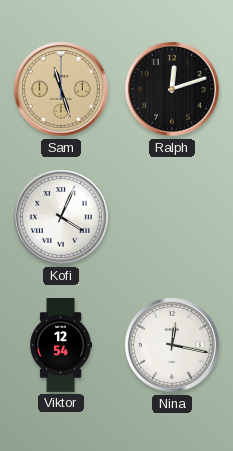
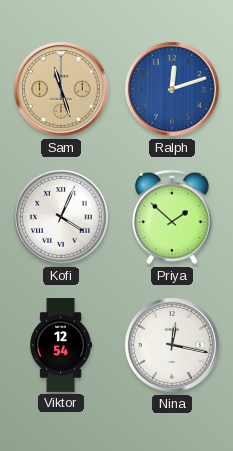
Ralph dial: black -> blue
Priya: none -> 1:52
